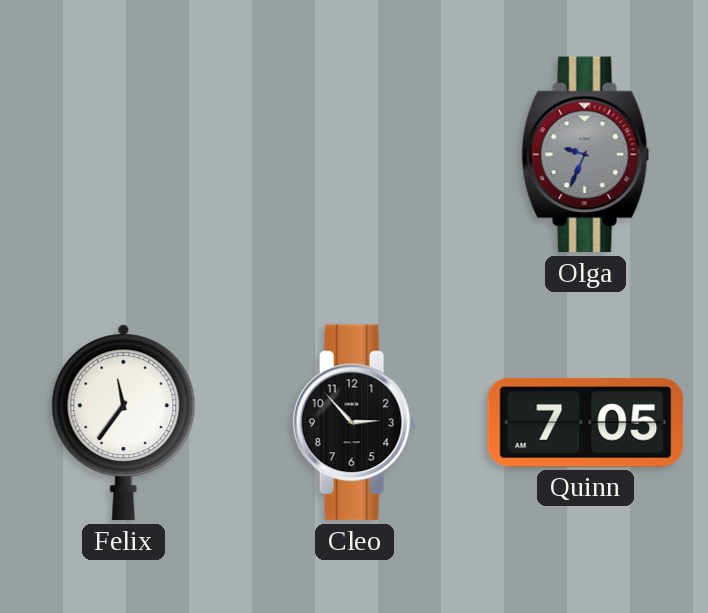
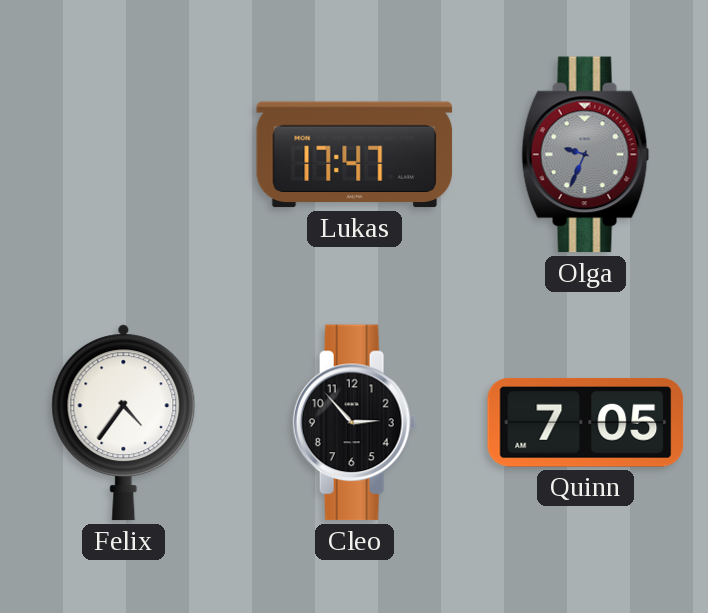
Lukas: none -> 17:47
Felix: 11:36 -> 4:36
